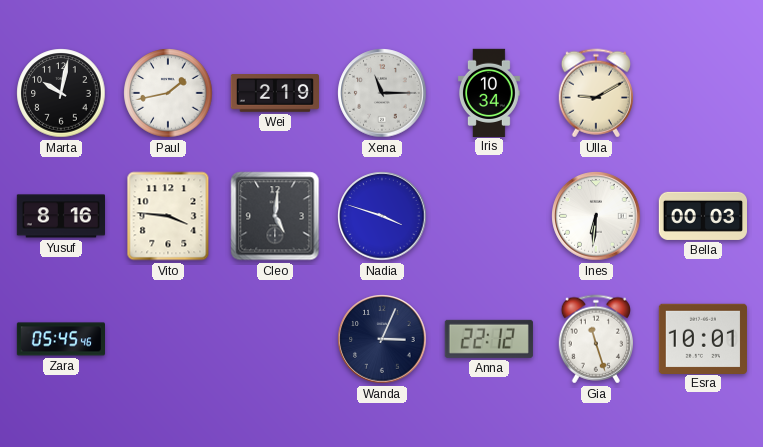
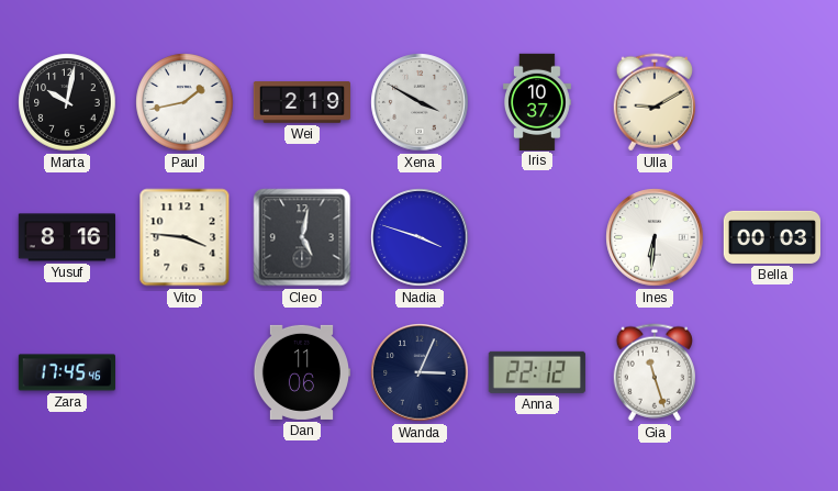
Xena: 11:15 -> 3:50
Iris: 10:34 -> 10:37
Cleo: 5:01 -> 5:02
Zara: 05:45 -> 17:45
Dan: none -> 11:06
Esra: 10:01 -> none
